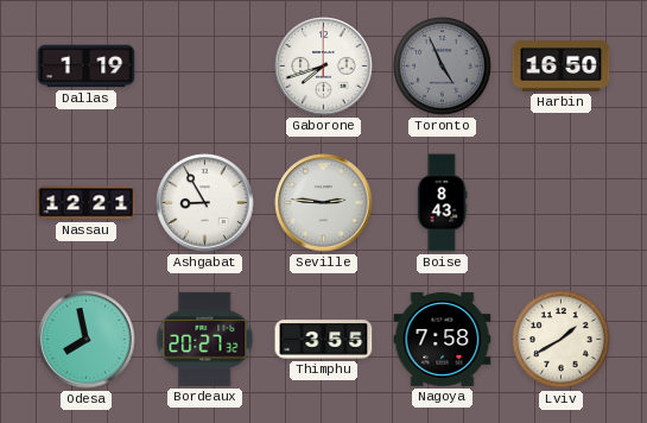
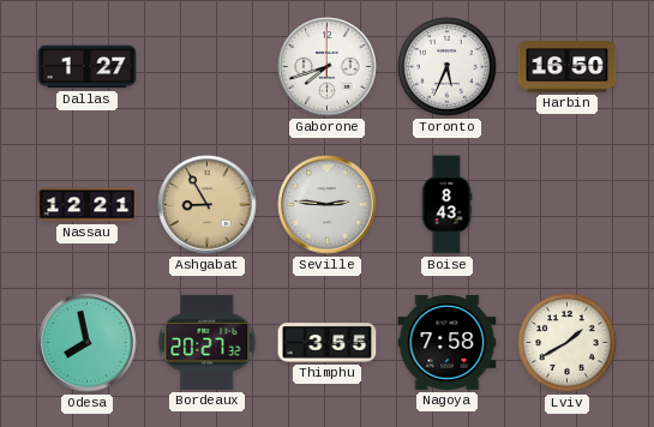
Dallas: 1:19 -> 1:27
Toronto: 4:56 -> 5:34
Toronto dial: grey -> white
Ashgabat dial: white -> champagne
